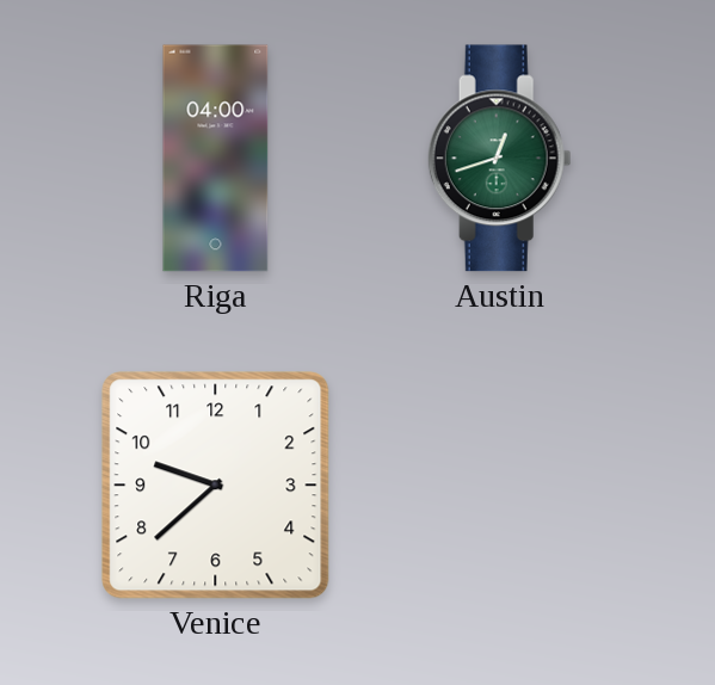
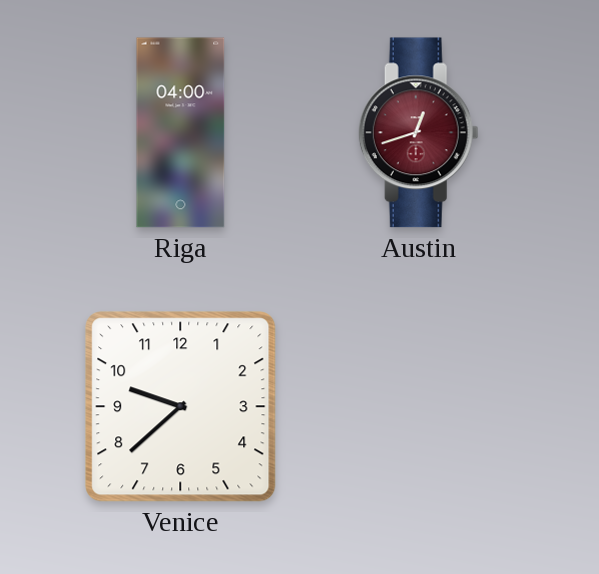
Austin dial: green -> burgundy
